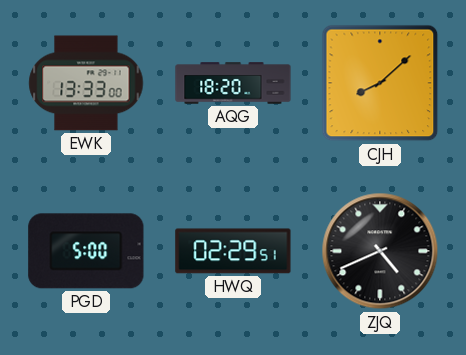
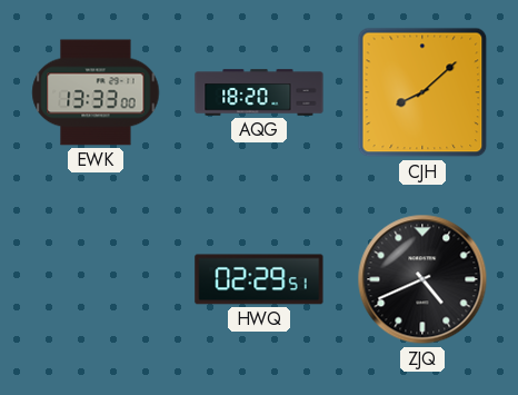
PGD: 5:00 -> none
